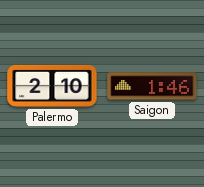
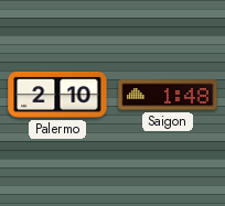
Saigon: 1:46 -> 1:48
